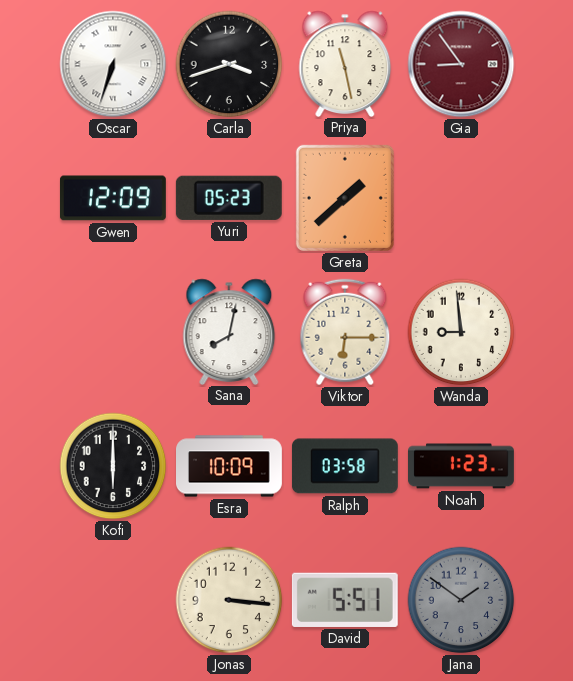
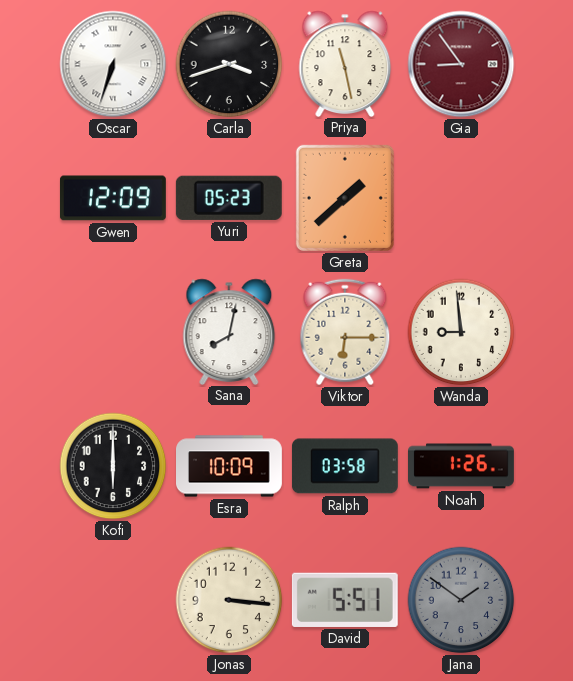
Noah: 1:23 -> 1:26
